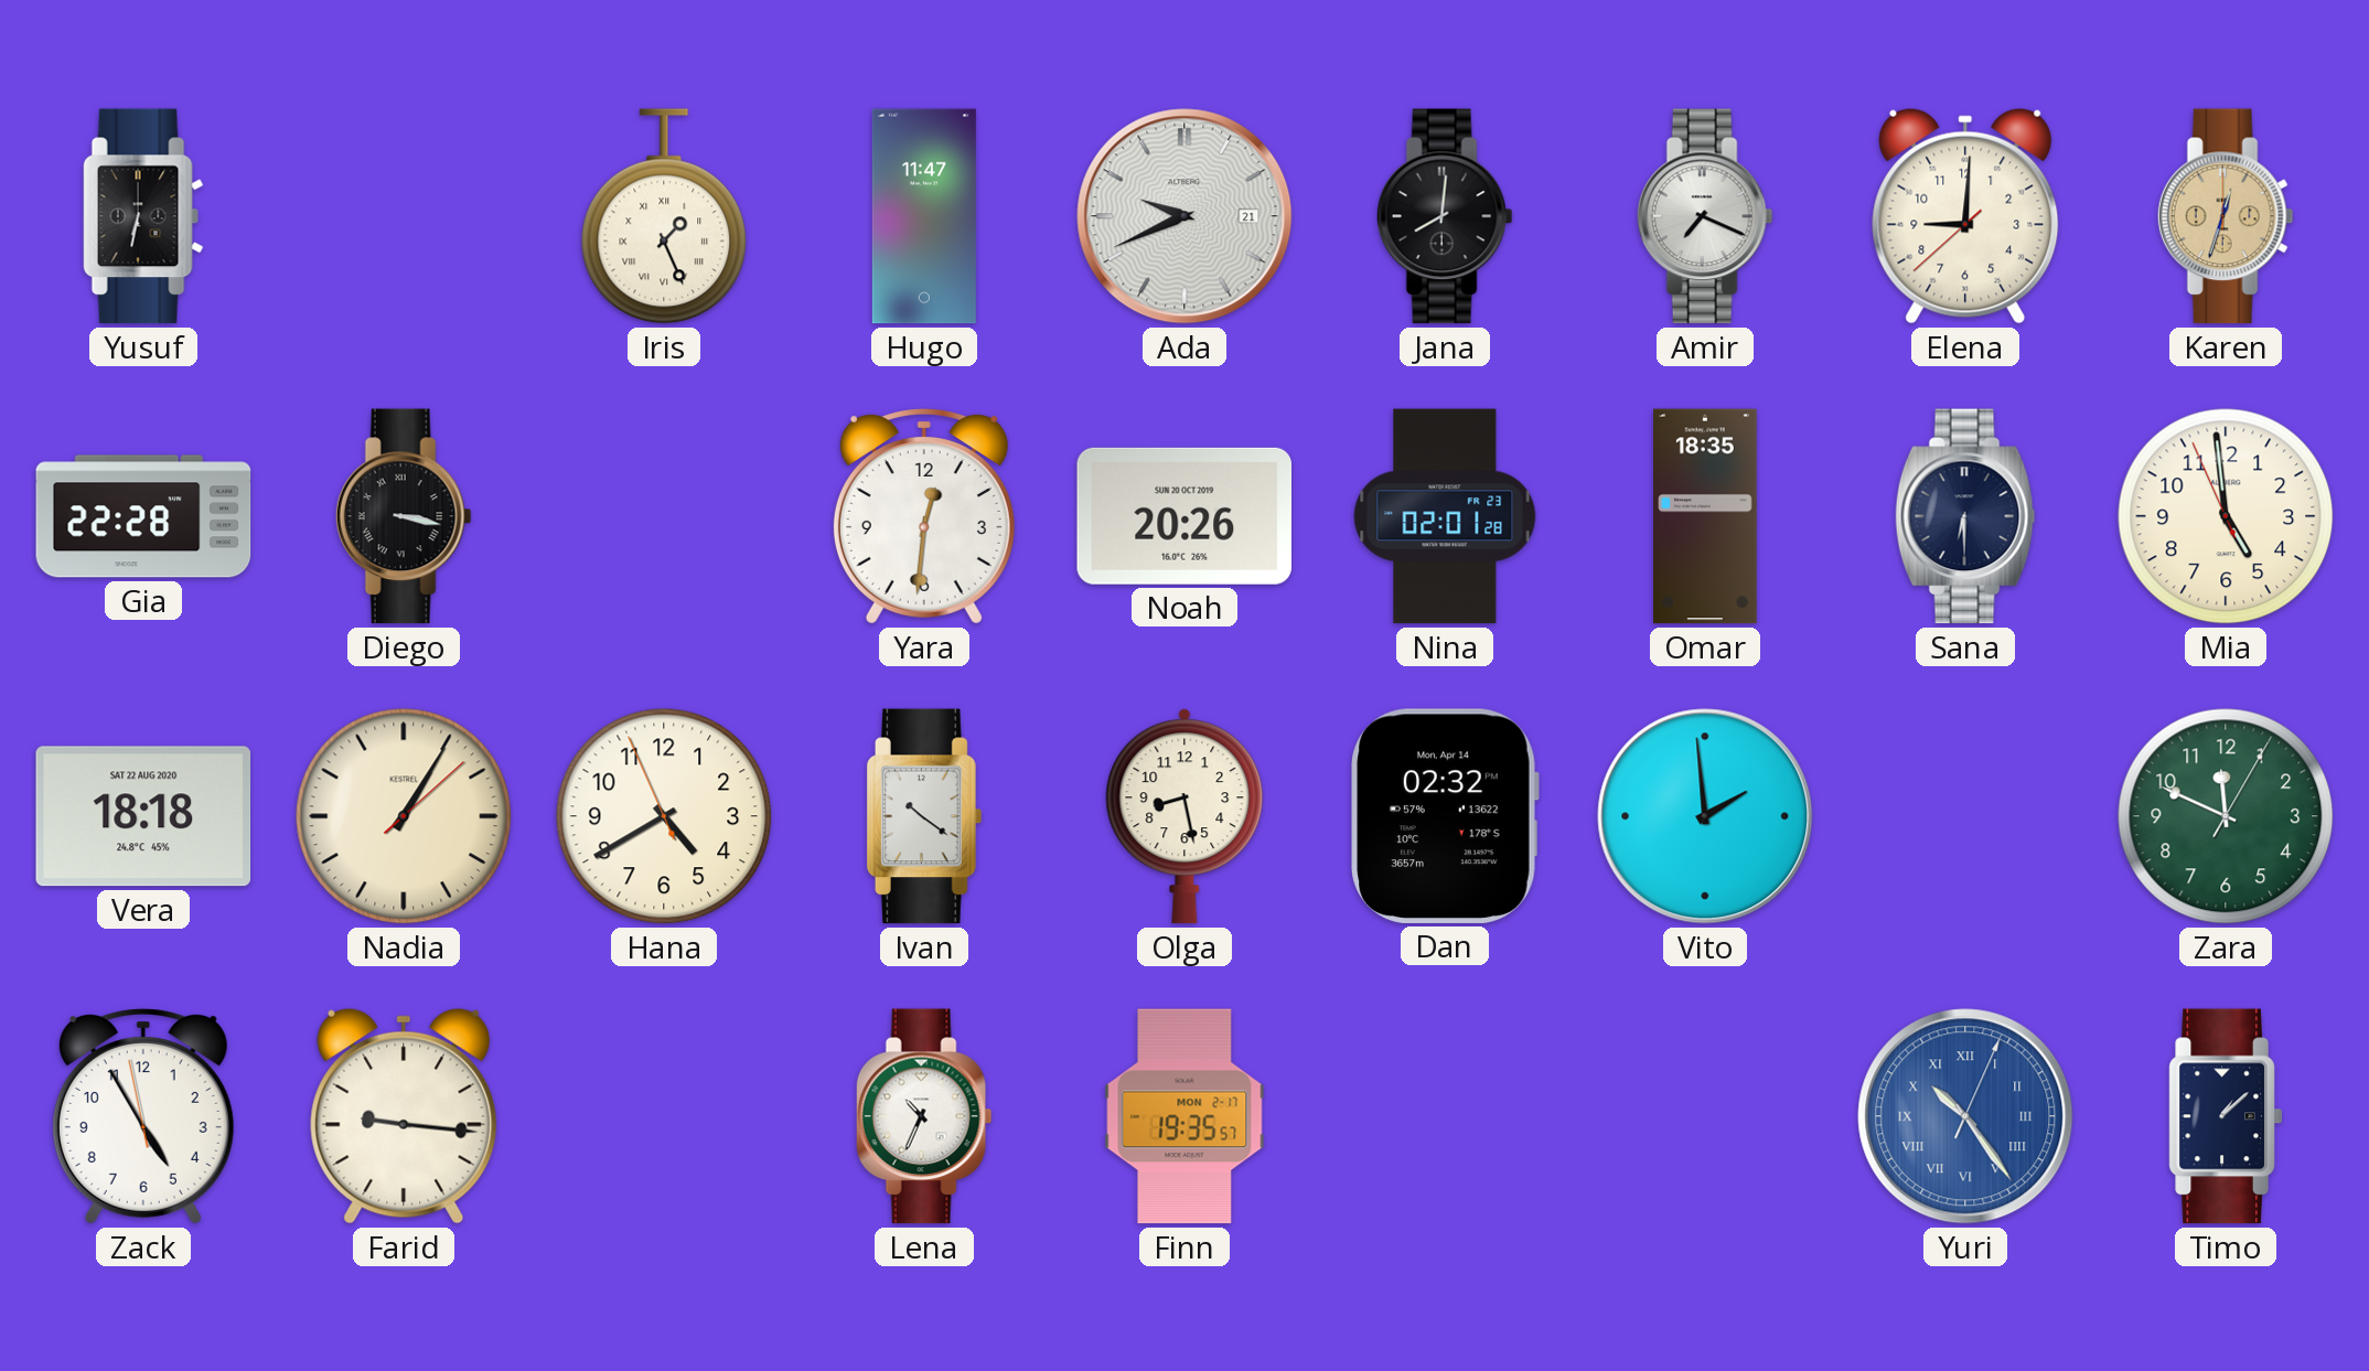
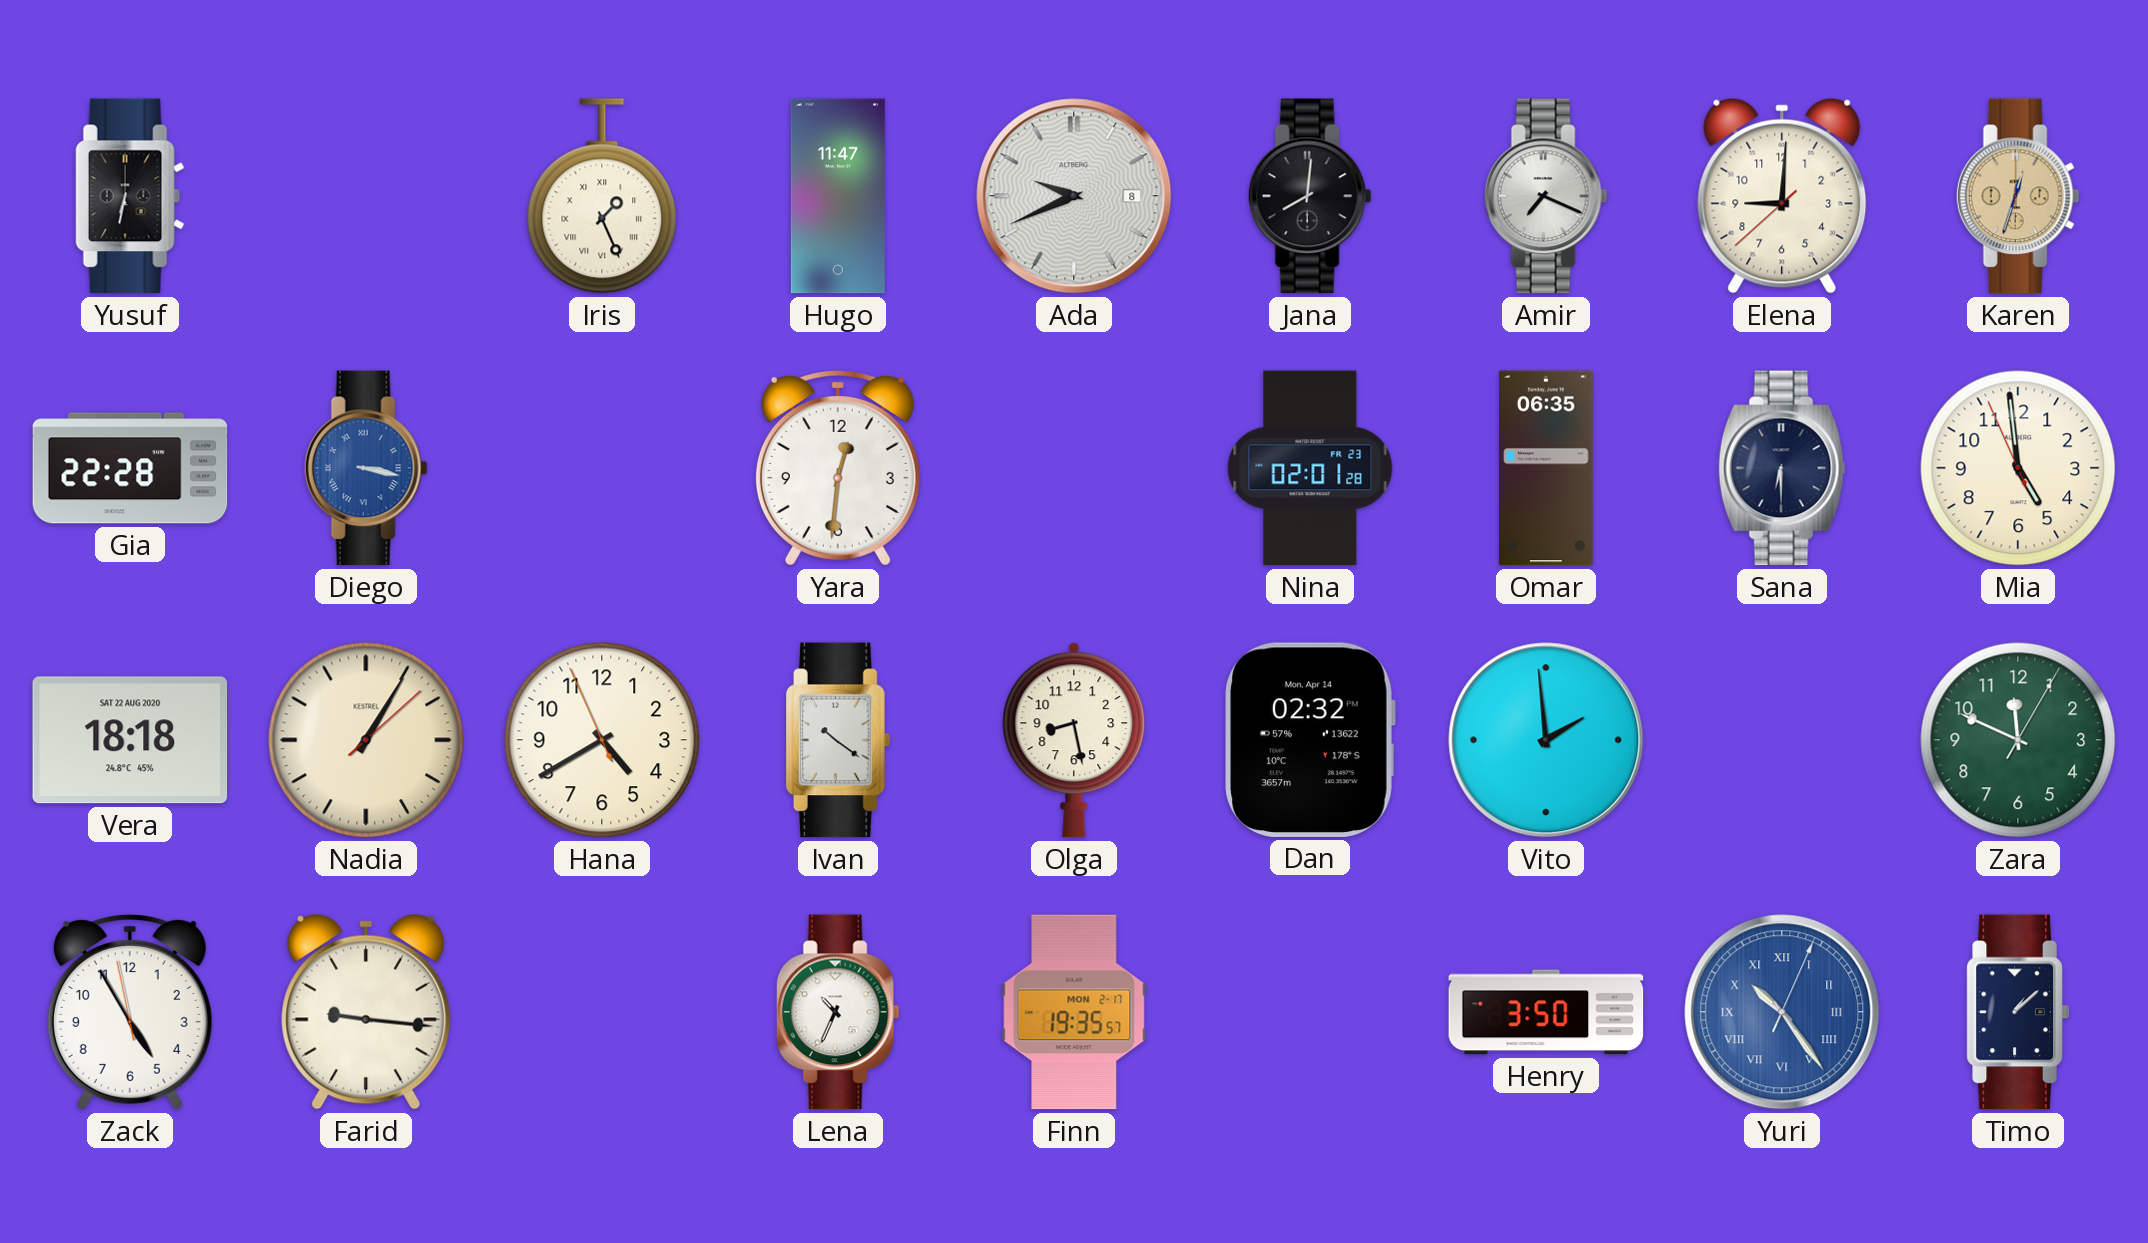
Ada date: 21 -> 8
Diego dial: black -> blue
Noah: 20:26 -> none
Omar: 18:35 -> 06:35
Henry: none -> 3:50
